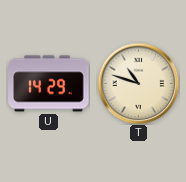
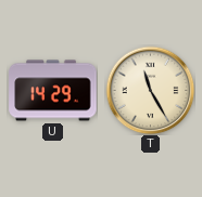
T: 10:48 -> 11:25
